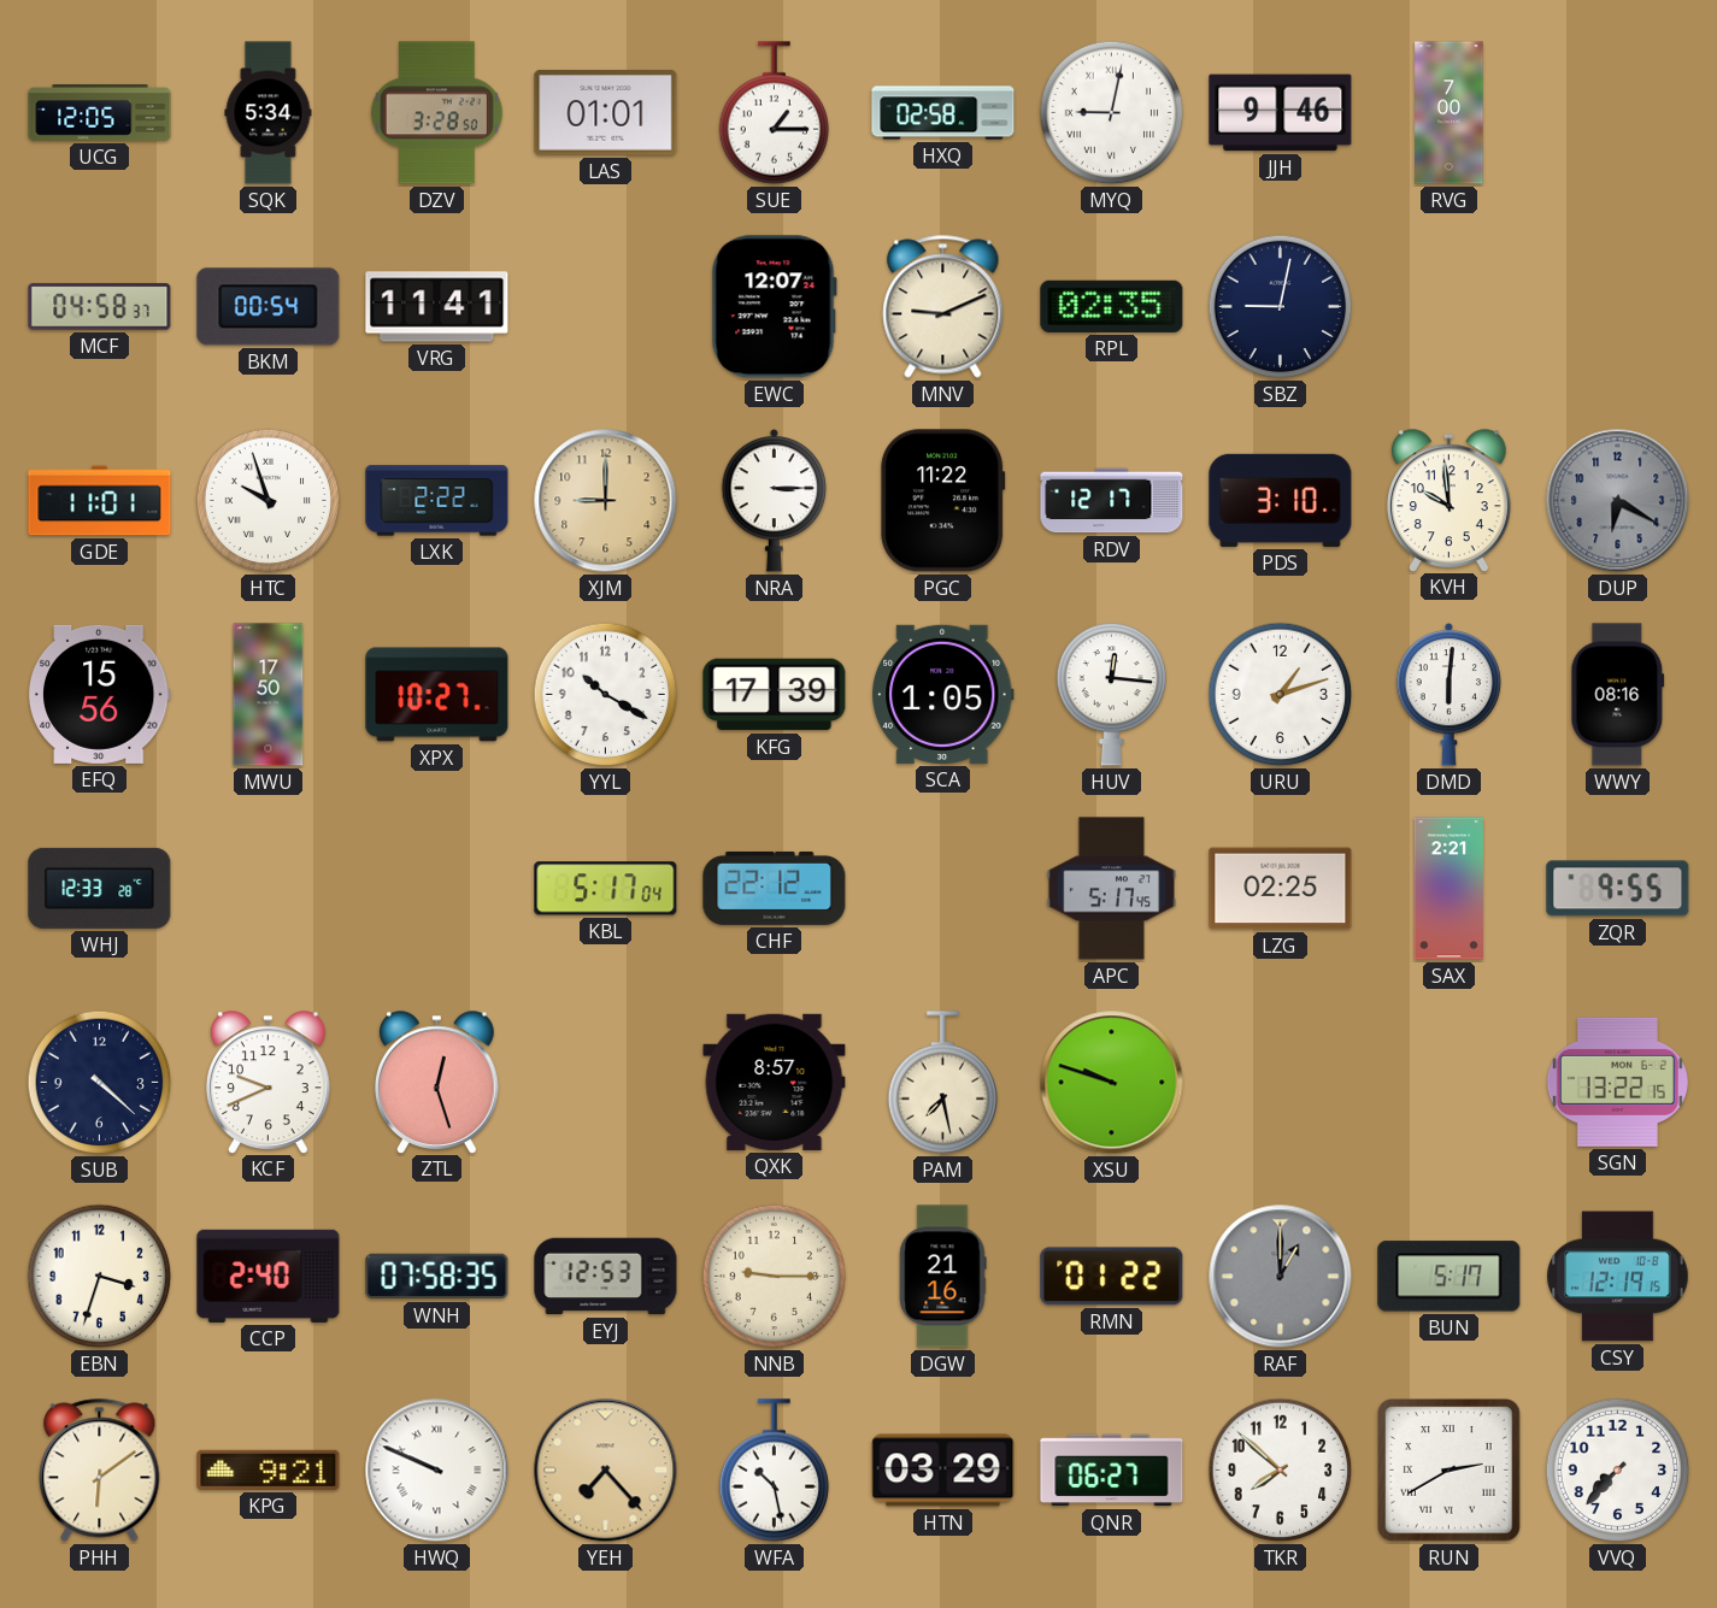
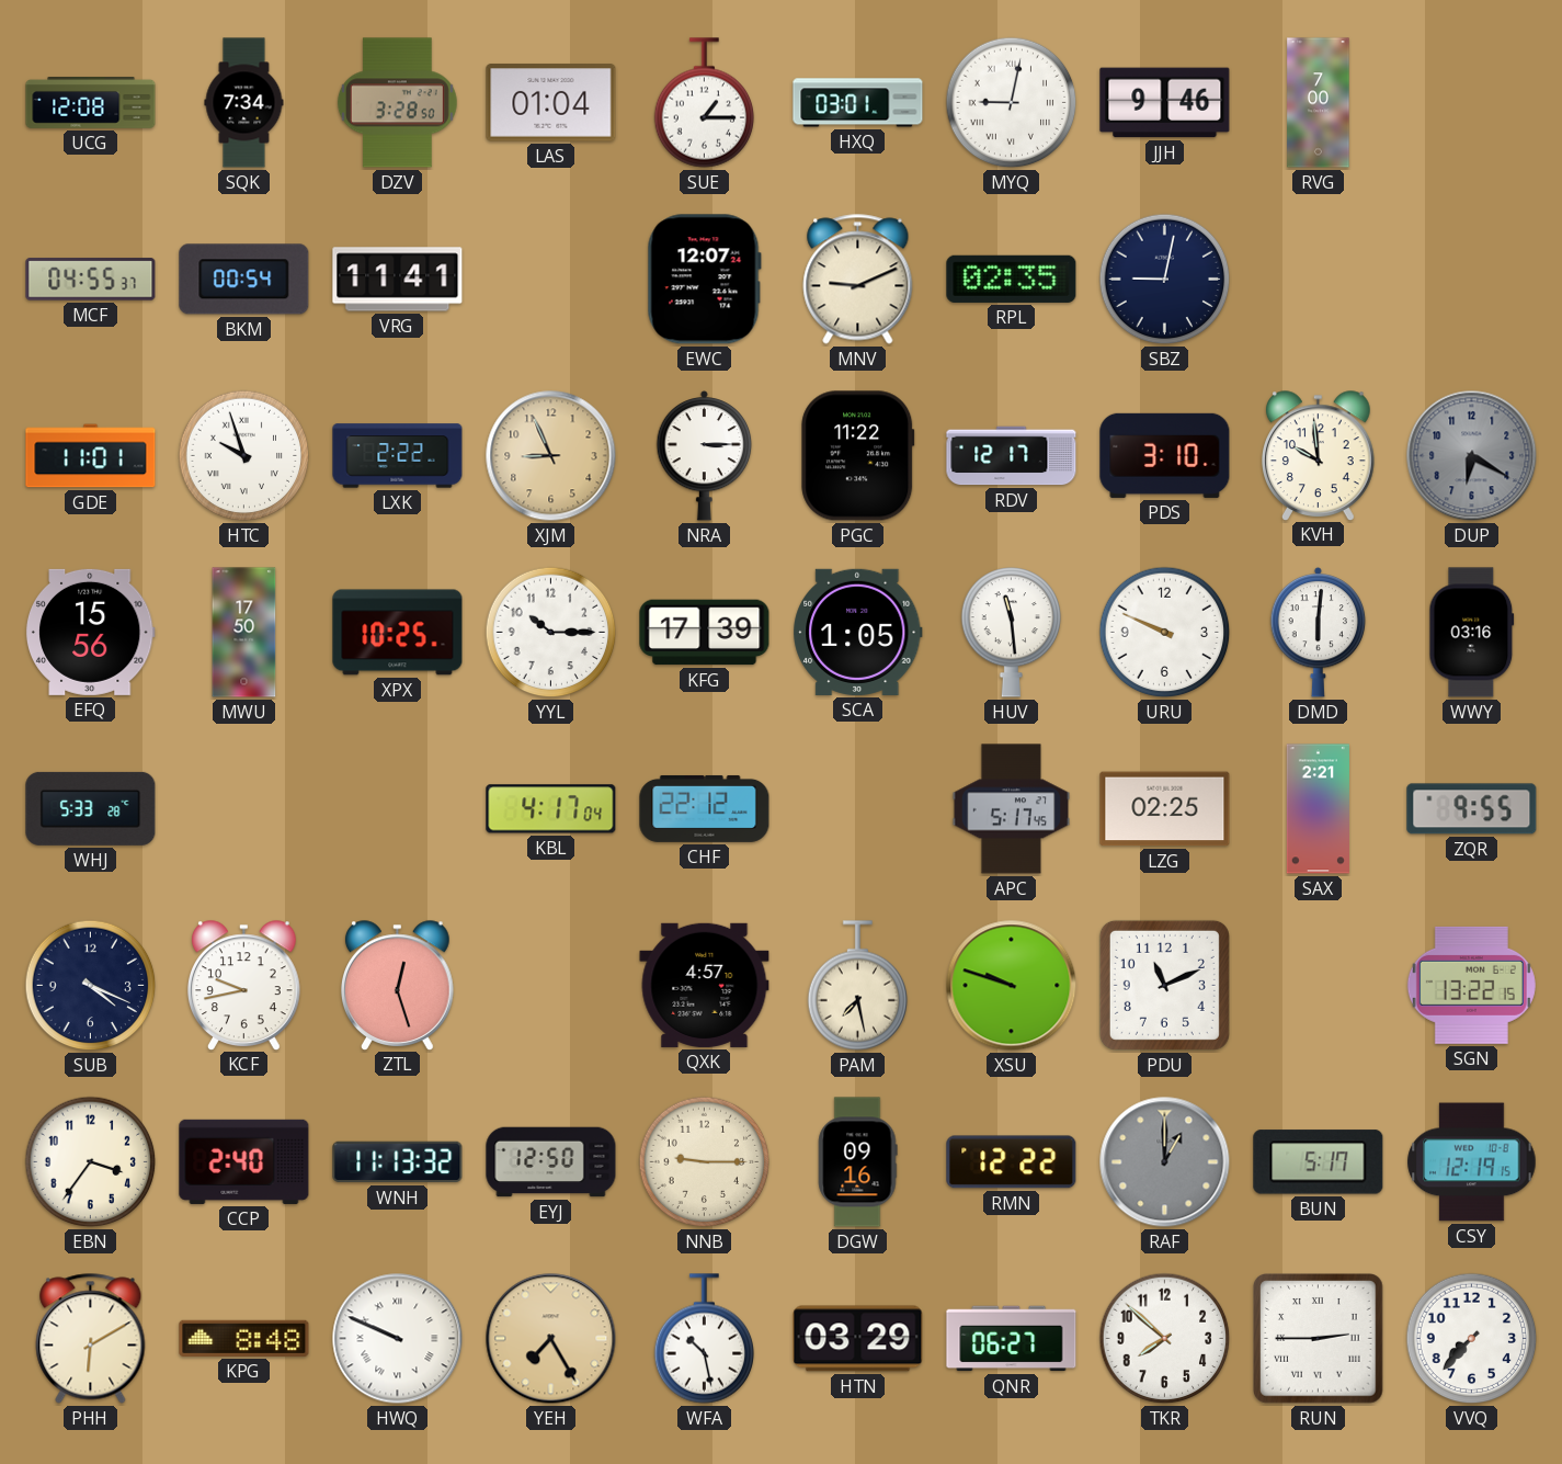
UCG: 12:05 -> 12:08
SQK: 5:34 -> 7:34
LAS: 01:01 -> 01:04
HXQ: 02:58 -> 03:01
MCF: 04:58 -> 04:55
XJM: 9:00 -> 8:56
XPX: 10:27 -> 10:25
YYL: 10:20 -> 10:15
HUV: 12:16 -> 11:29
URU: 1:12 -> 9:49
WWY: 08:16 -> 03:16
WHJ: 12:33 -> 5:33
KBL: 5:17 -> 4:17
SUB: 4:22 -> 4:19
KCF: 9:41 -> 9:43
QXK: 8:57 -> 4:57
PDU: none -> 11:11
EBN: 3:33 -> 3:36
WNH: 07:58 -> 11:13
EYJ: 12:53 -> 12:50
DGW: 21:16 -> 09:16
RMN: 01:22 -> 12:22
PHH: 6:09 -> 6:10
KPG: 9:21 -> 8:48
YEH: 7:23 -> 7:25
RUN: 2:40 -> 2:45
